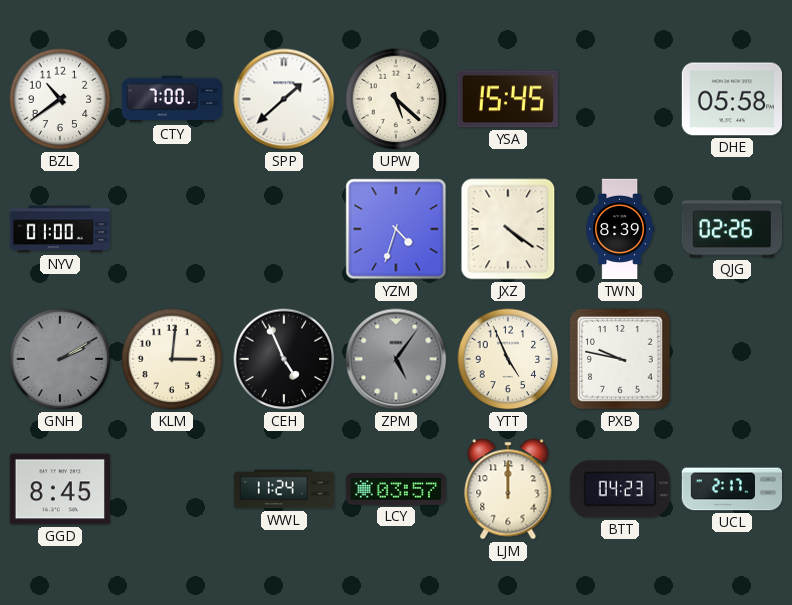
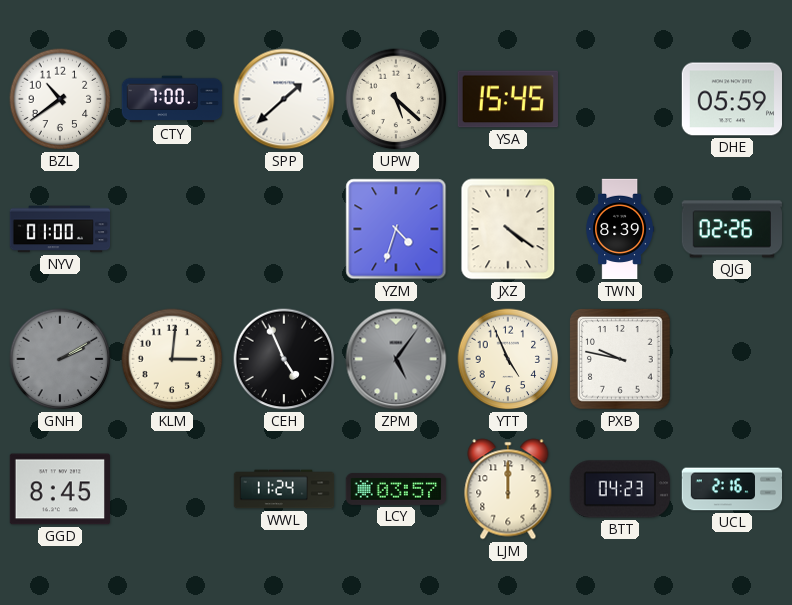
DHE: 05:58 -> 05:59
UCL: 2:17 -> 2:16
